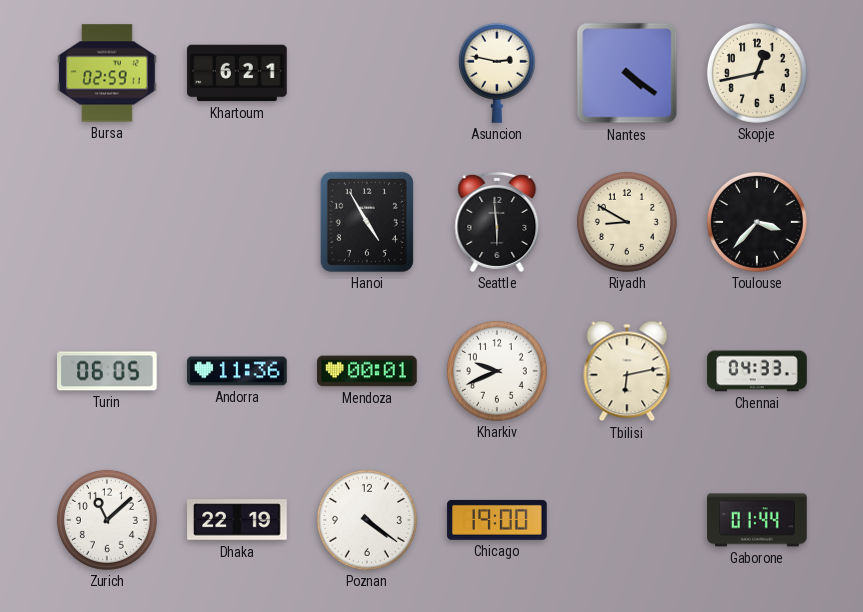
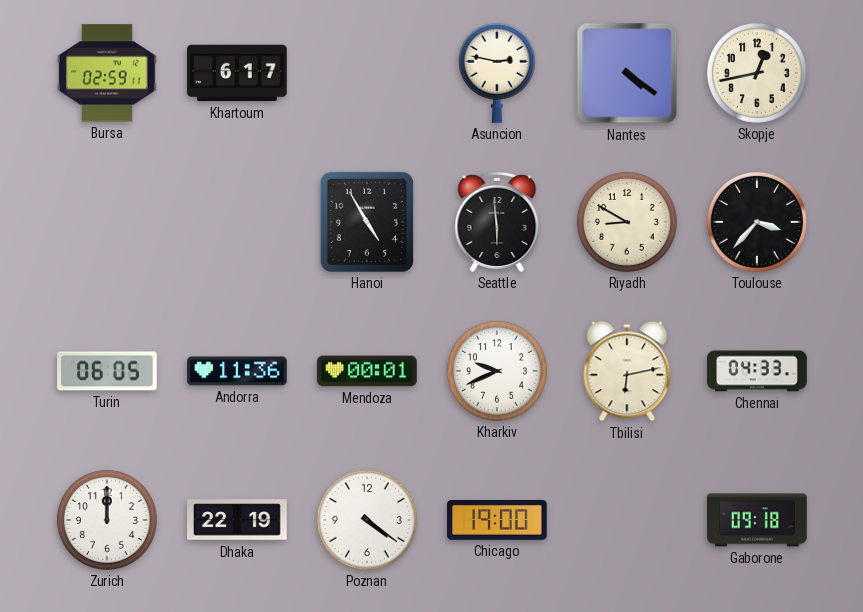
Khartoum: 6:21 -> 6:17
Zurich: 11:08 -> 12:00
Gaborone: 01:44 -> 09:18
